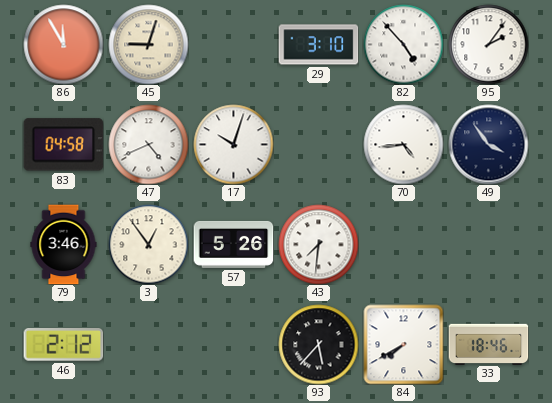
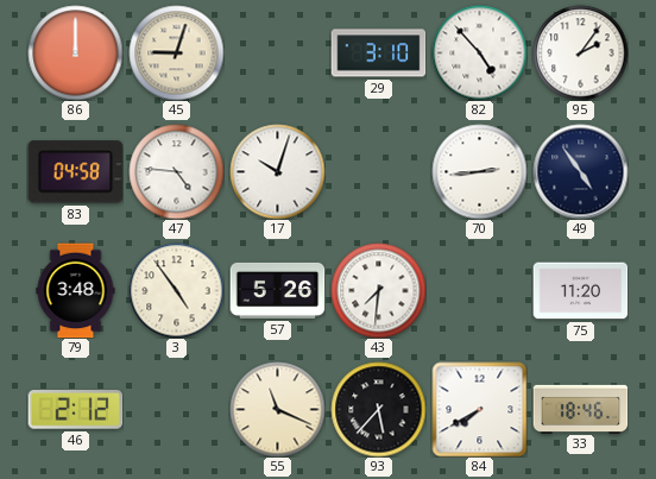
86: 11:55 -> 12:00
47: 4:41 -> 4:46
70: 4:44 -> 2:44
49: 3:54 -> 4:54
79: 3:46 -> 3:48
3: 12:54 -> 4:54
75: none -> 11:20
55: none -> 11:19
